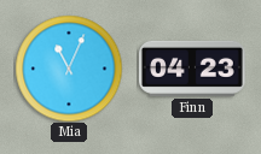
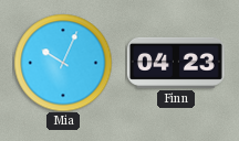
Mia: 11:04 -> 10:04
